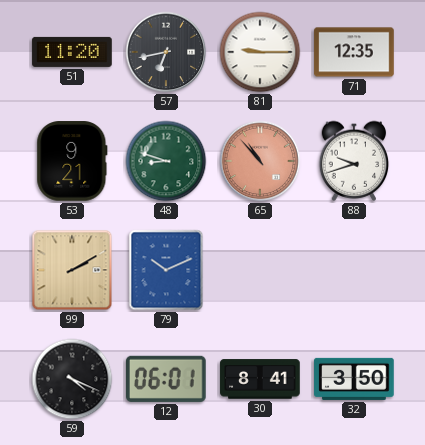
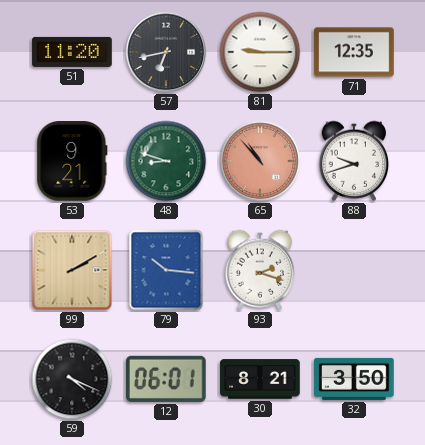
79: 10:11 -> 10:16
93: none -> 2:18
30: 8:41 -> 8:21
